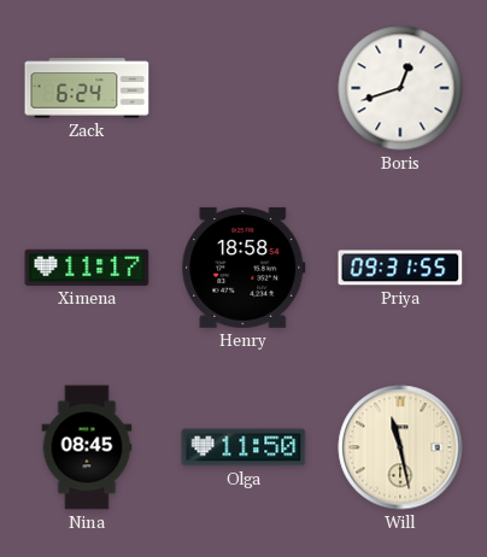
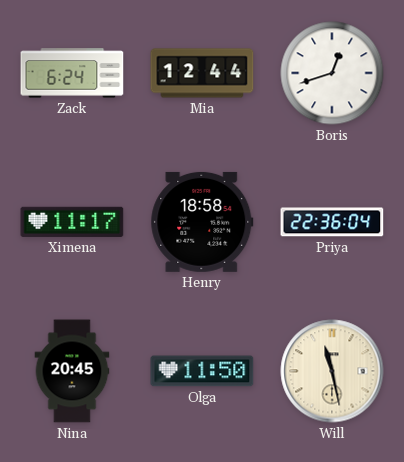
Mia: none -> 12:44
Priya: 09:31 -> 22:36
Nina: 08:45 -> 20:45
